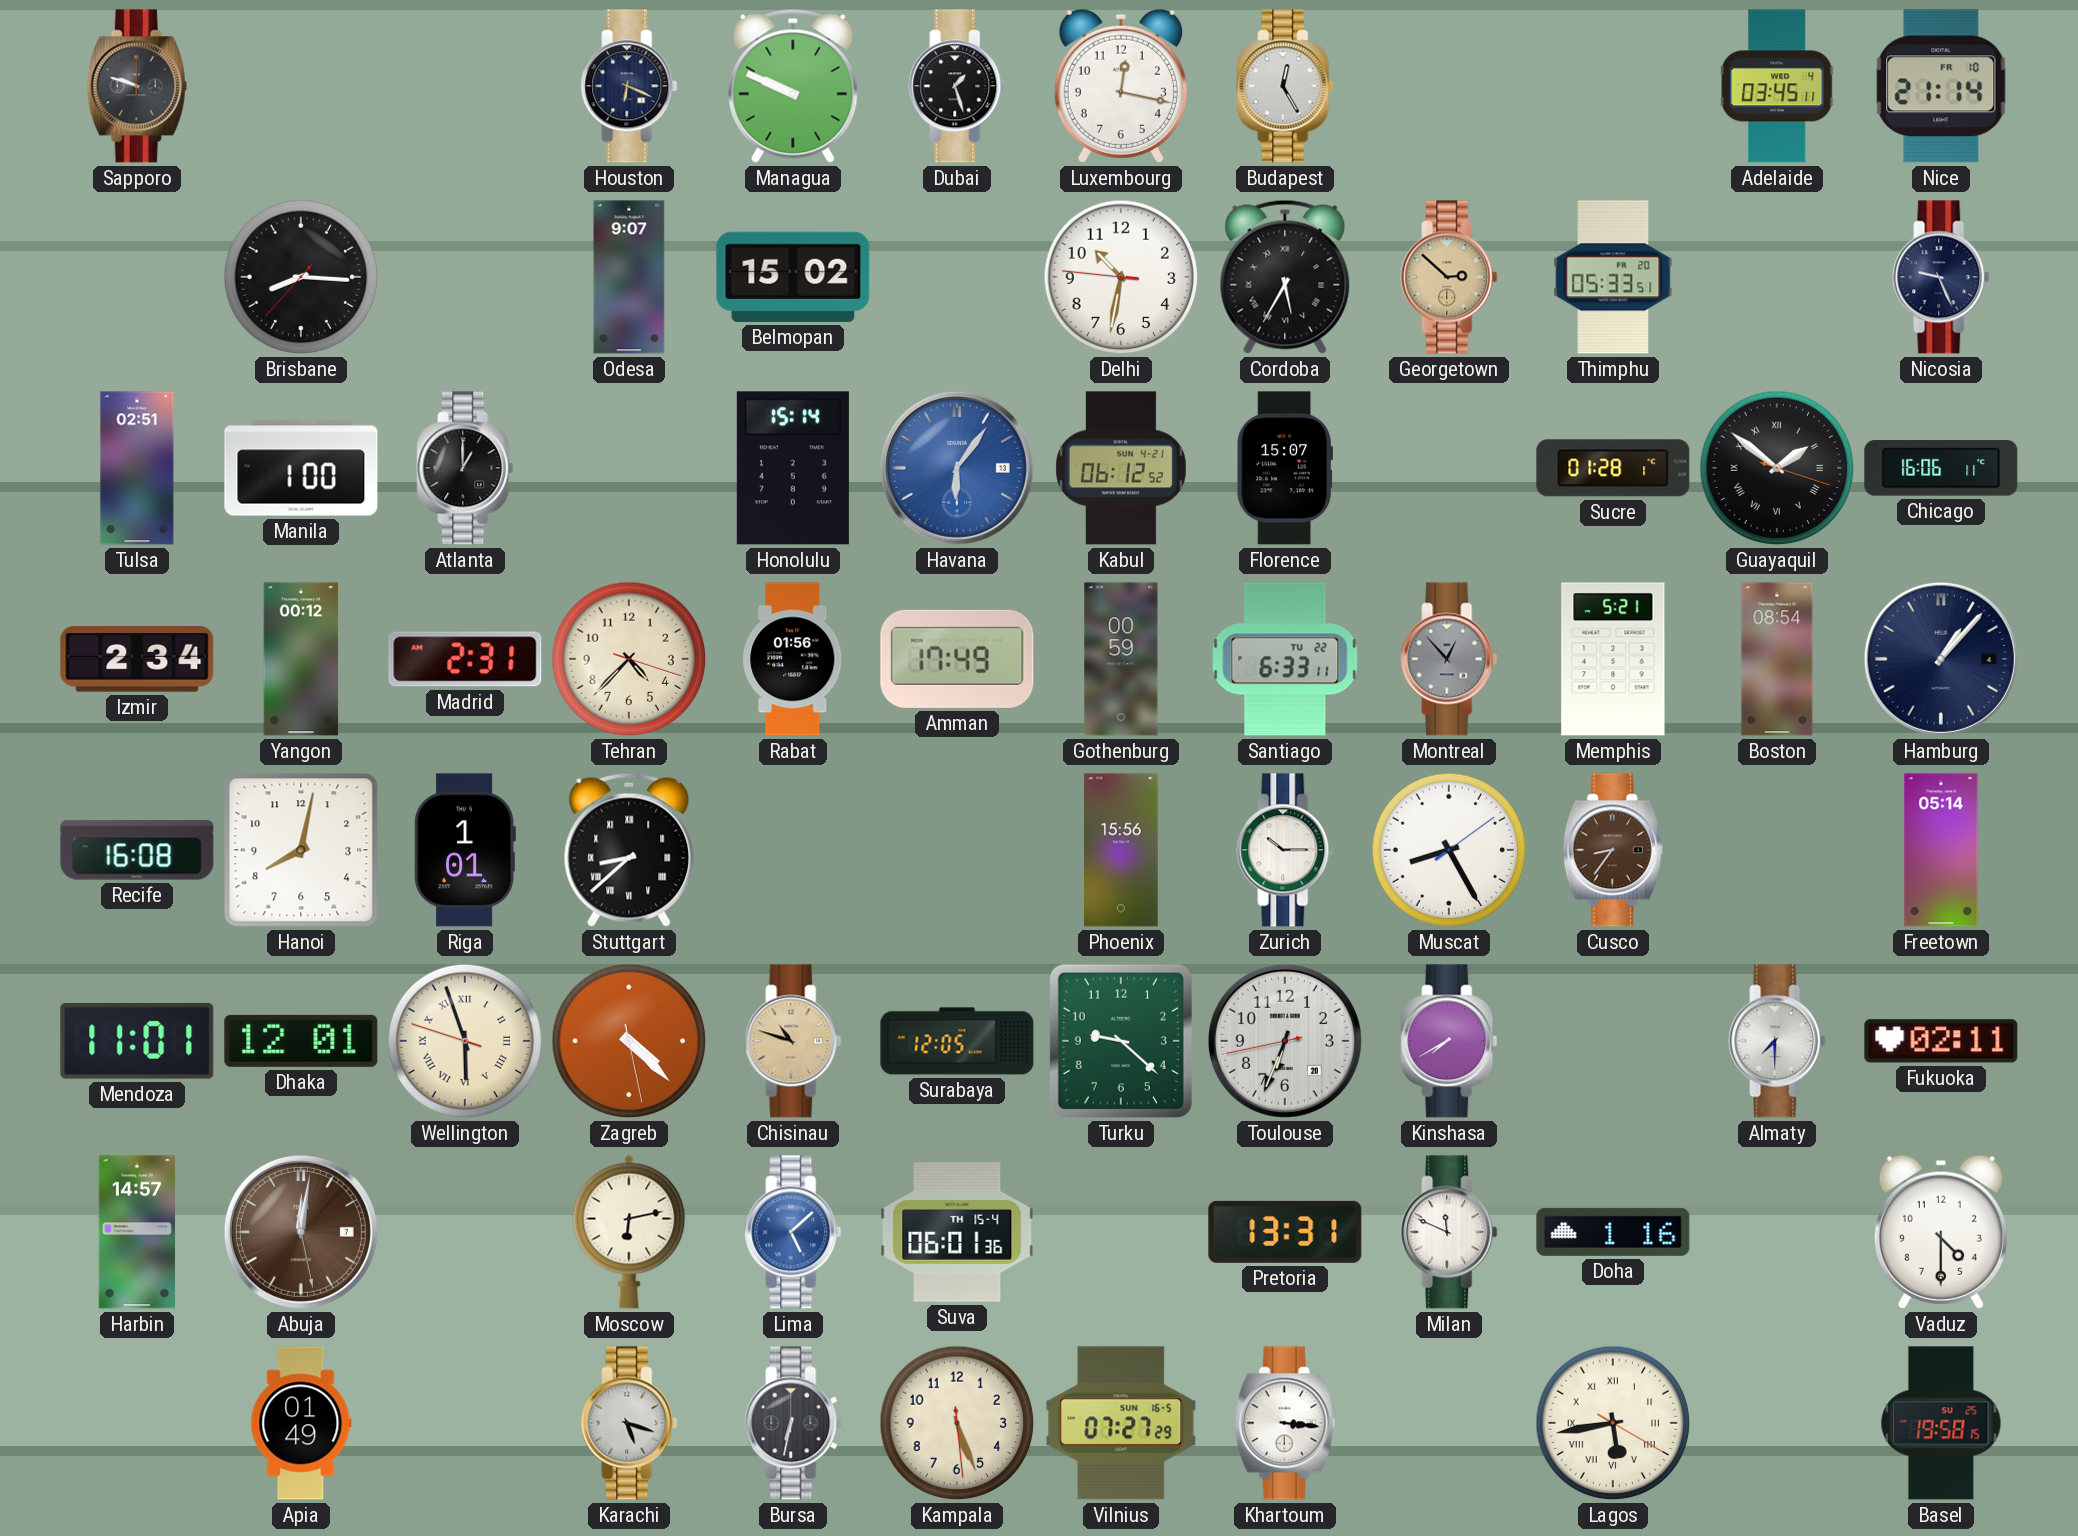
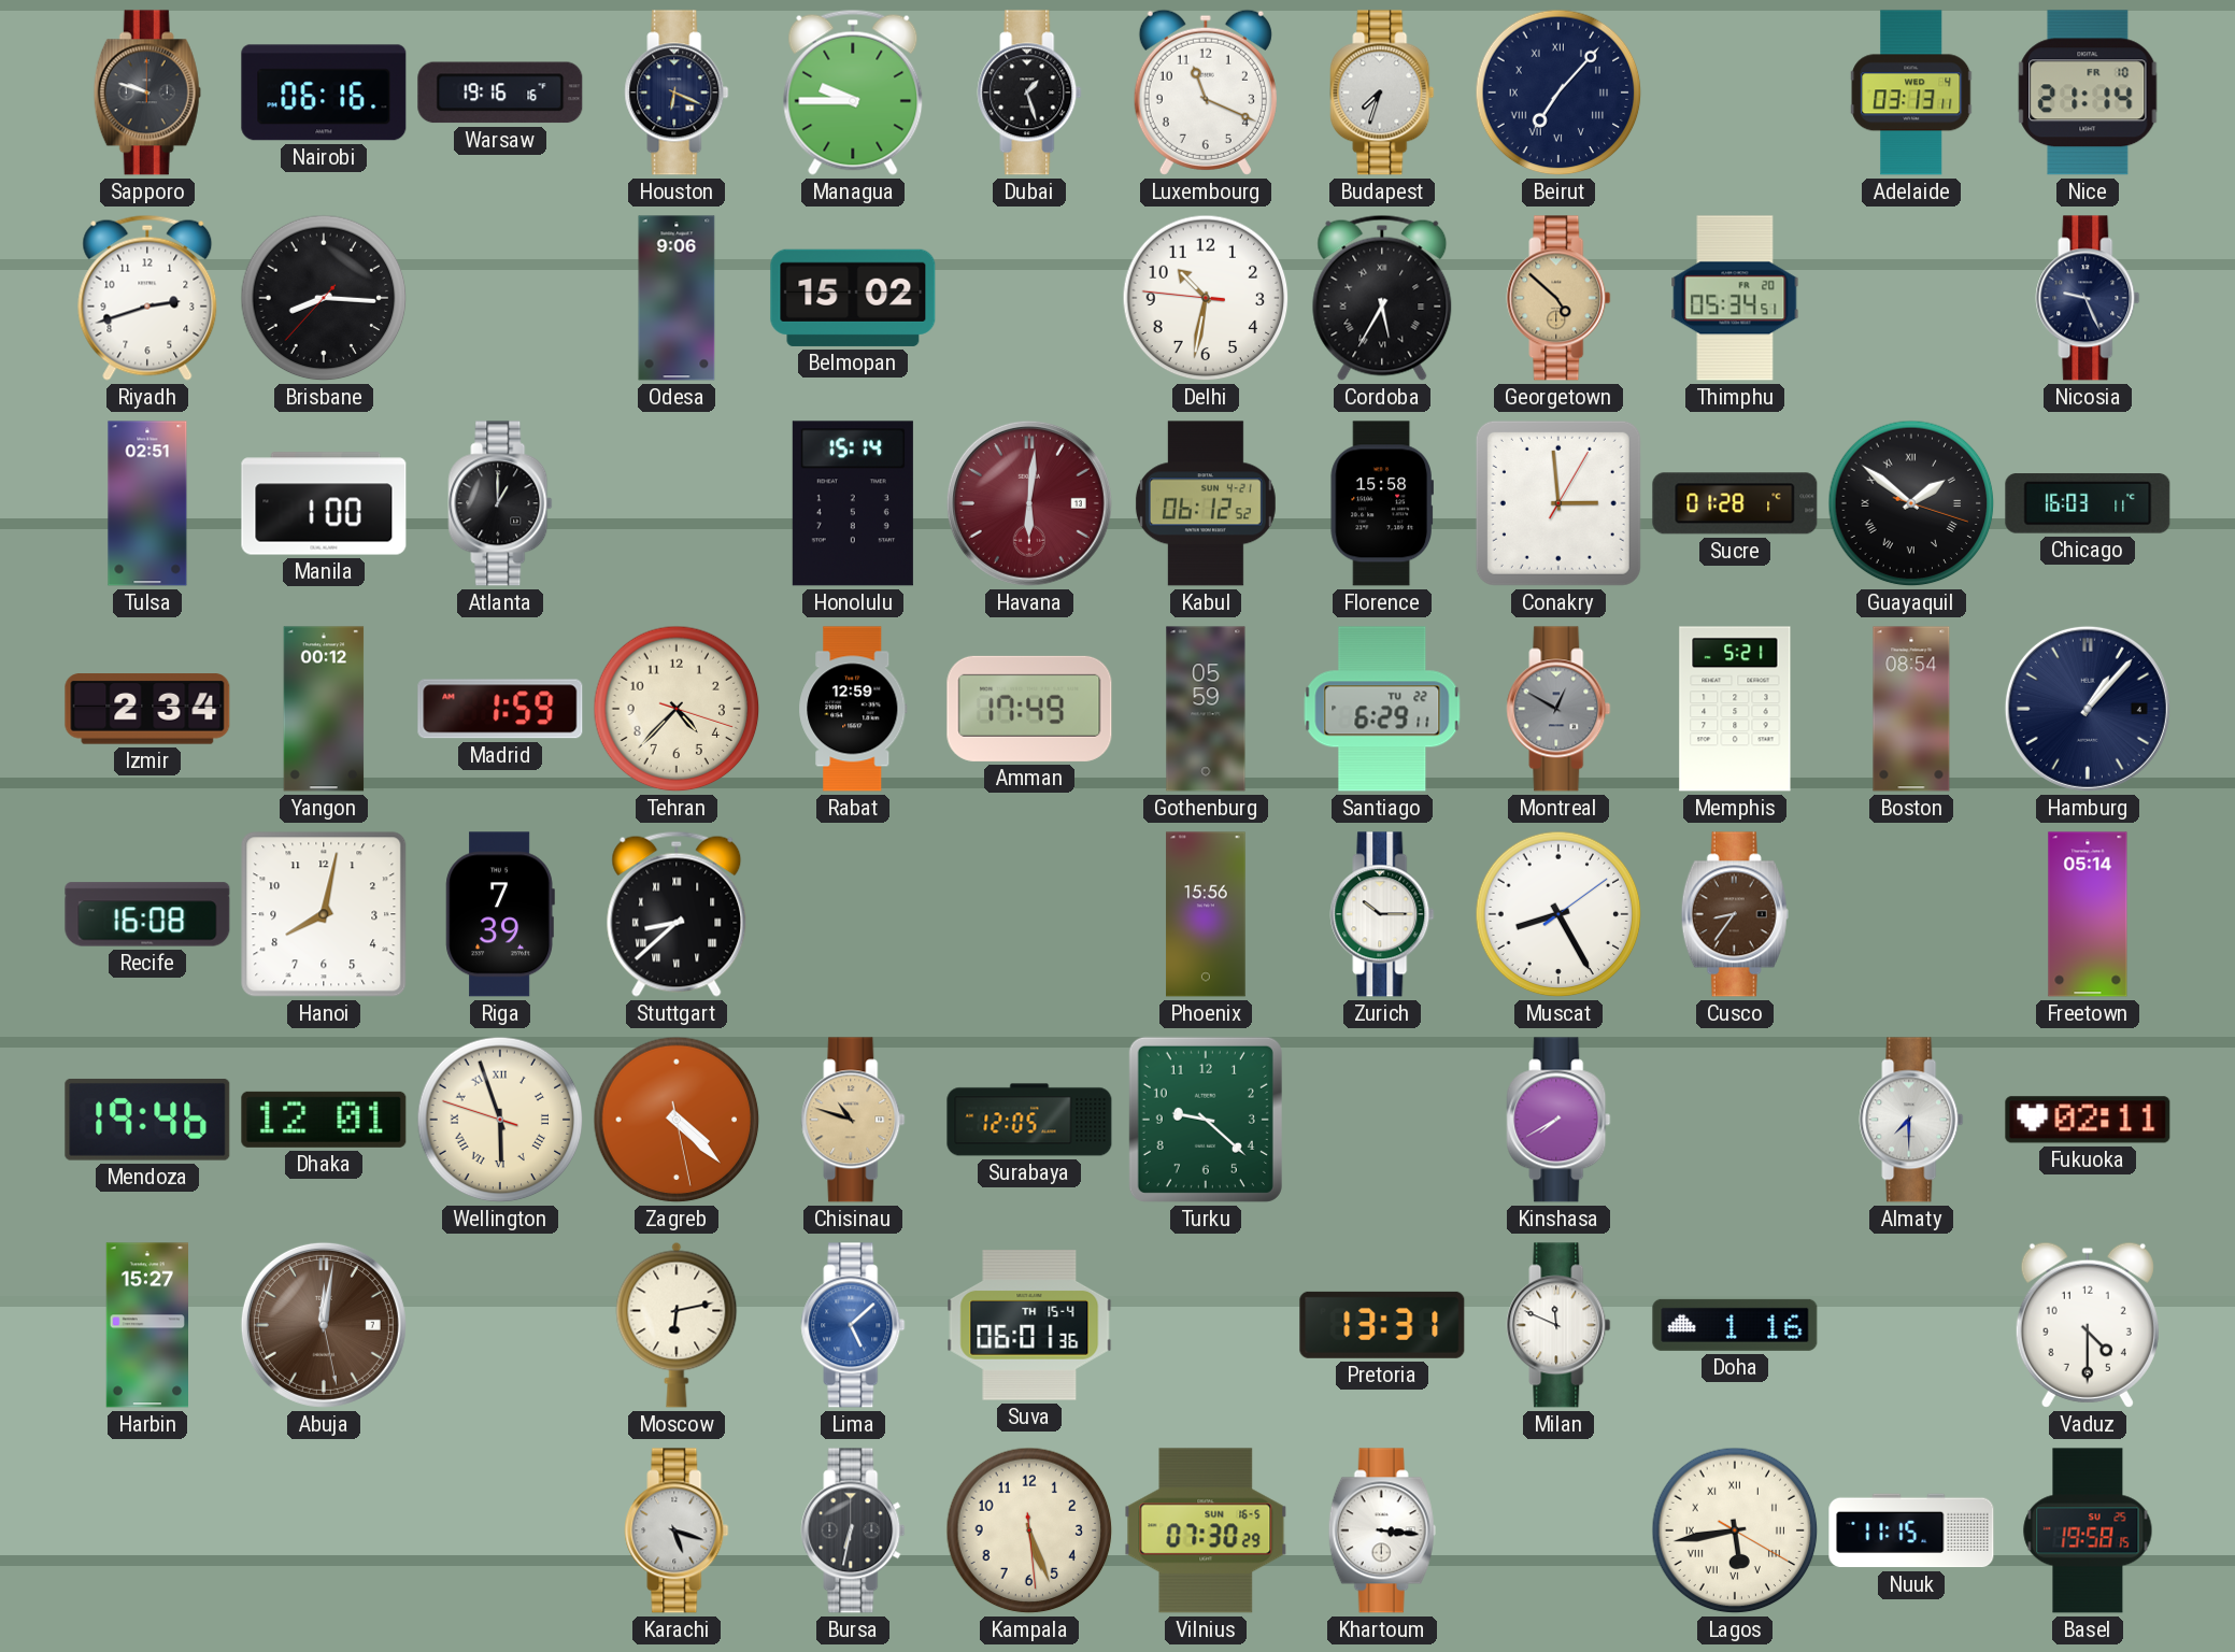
Nairobi: none -> 06:16
Warsaw: none -> 19:16
Managua: 9:49 -> 9:45
Luxembourg: 12:17 -> 11:19
Budapest: 12:25 -> 7:33
Beirut: none -> 7:07
Adelaide: 03:45 -> 03:13
Riyadh: none -> 2:42
Odesa: 9:07 -> 9:06
Georgetown: 2:52 -> 4:52
Thimphu: 05:33 -> 05:34
Havana: 6:06 -> 6:01
Havana dial: blue -> burgundy
Florence: 15:07 -> 15:58
Conakry: none -> 2:59
Chicago: 16:06 -> 16:03
Madrid: 2:31 -> 1:59
Rabat: 01:56 -> 12:59
Gothenburg: 00:59 -> 05:59
Santiago: 6:33 -> 6:29
Montreal: 12:53 -> 12:50
Riga: 1:01 -> 7:39
Mendoza: 11:01 -> 19:46
Toulouse: 6:33 -> none
Harbin: 14:57 -> 15:27
Apia: 01:49 -> none
Vilnius: 07:27 -> 07:30
Nuuk: none -> 11:15
